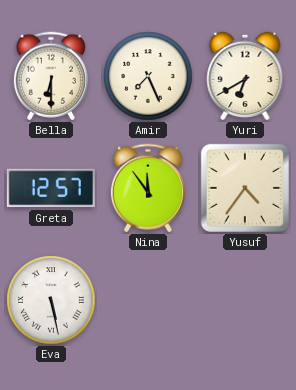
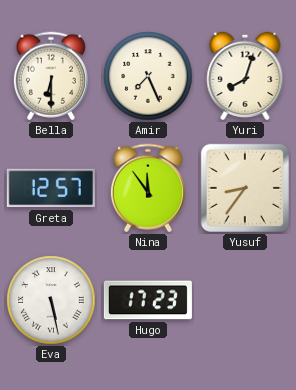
Yuri: 6:40 -> 8:03
Yusuf: 4:36 -> 8:36
Hugo: none -> 17:23
